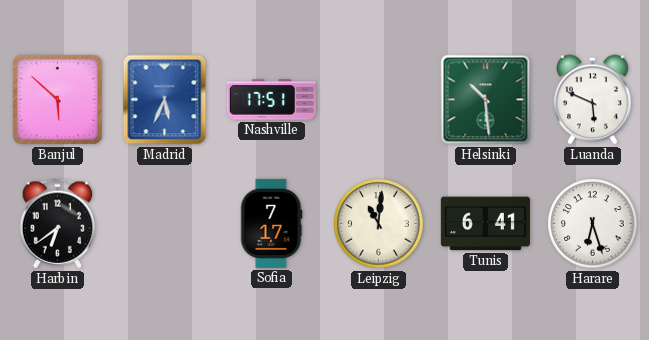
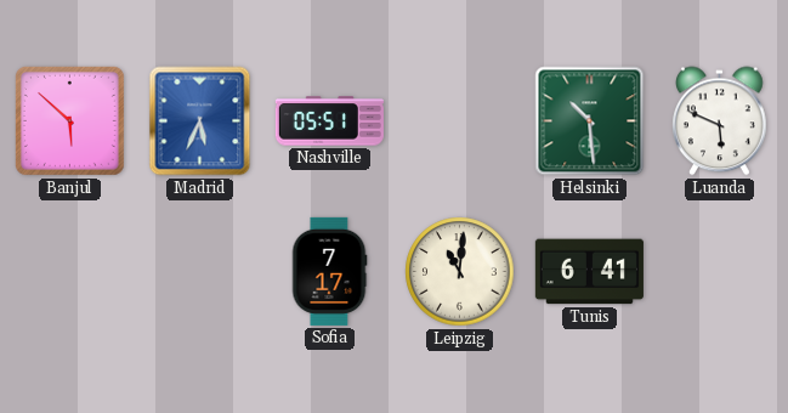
Nashville: 17:51 -> 05:51
Harbin: 6:39 -> none
Harare: 6:27 -> none
